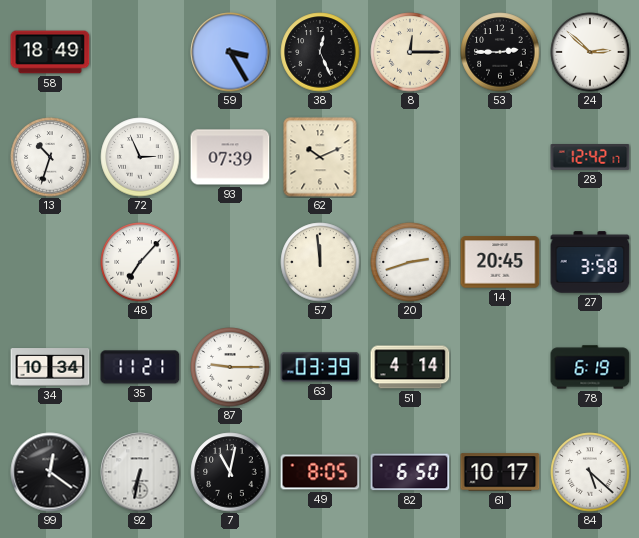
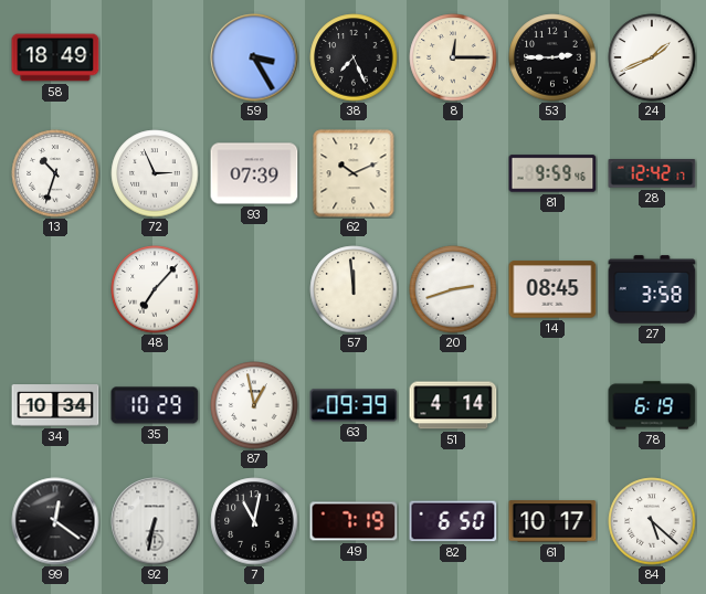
38: 12:26 -> 7:26
24: 2:52 -> 1:41
81: none -> 9:59
14: 20:45 -> 08:45
35: 11:21 -> 10:29
87: 9:15 -> 12:58
63: 03:39 -> 09:39
49: 8:05 -> 7:19
